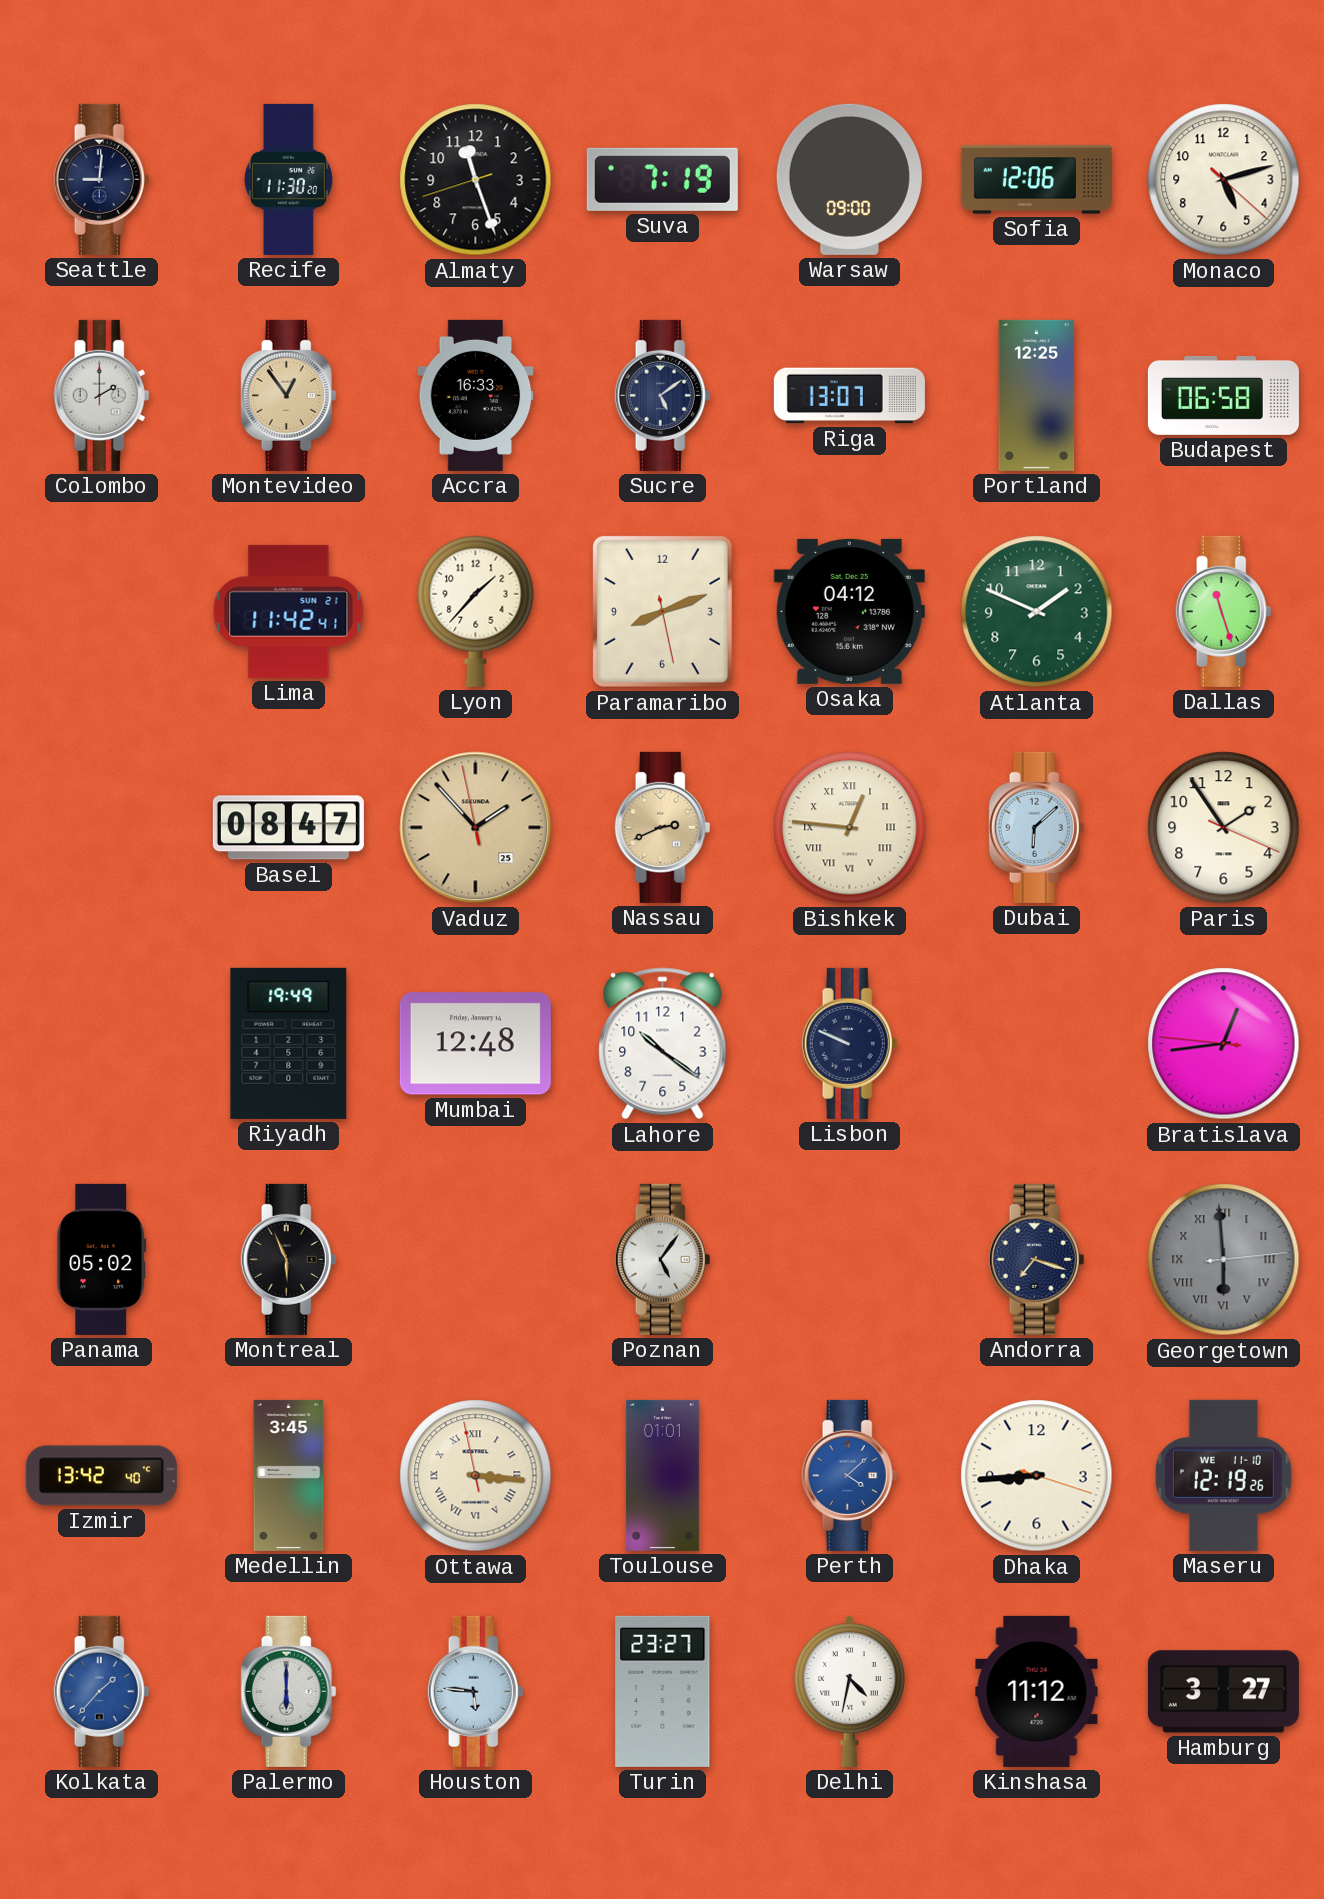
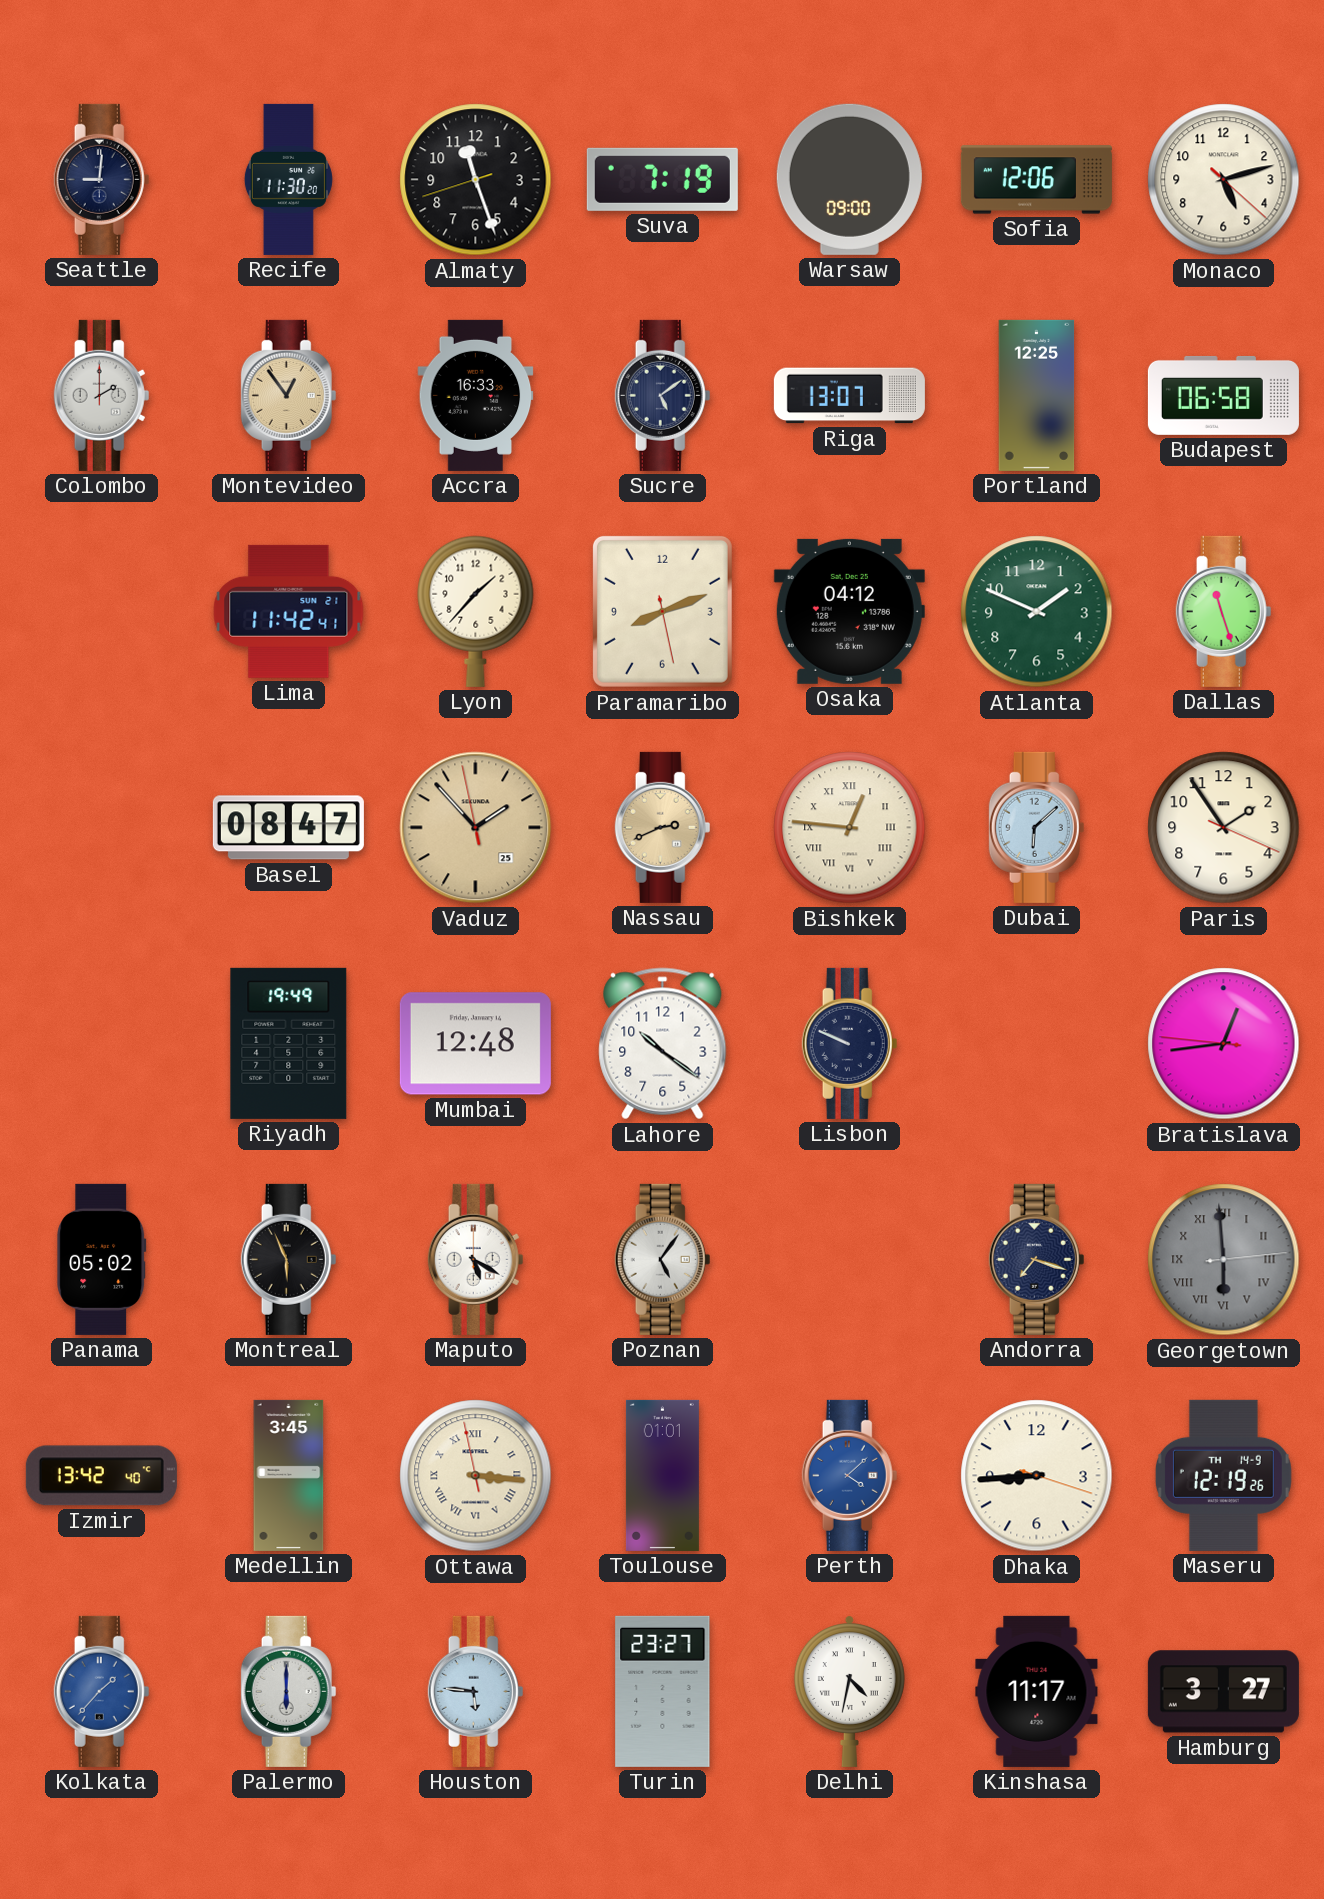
Maputo: none -> 5:20
Maseru date: WE 11-10 -> TH 14-9
Kinshasa: 11:12 -> 11:17
